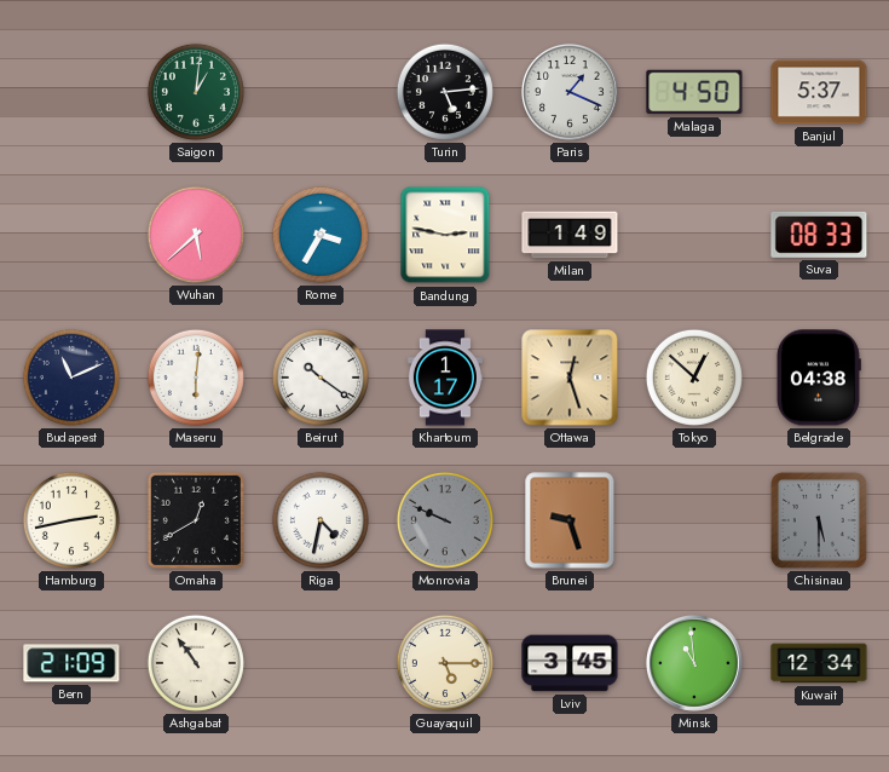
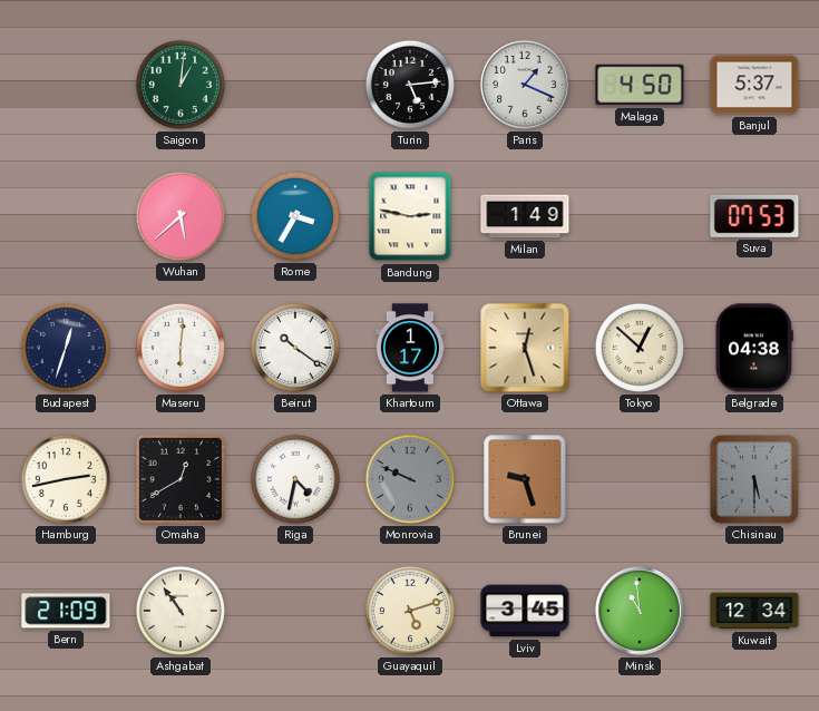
Suva: 08:33 -> 07:53
Budapest: 11:11 -> 12:33
Guayaquil: 5:15 -> 5:12
